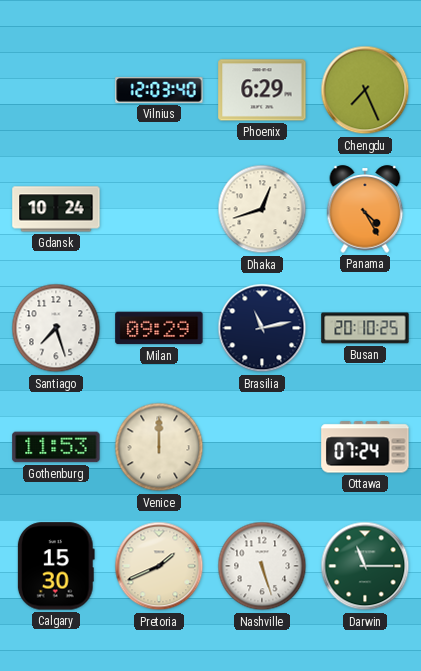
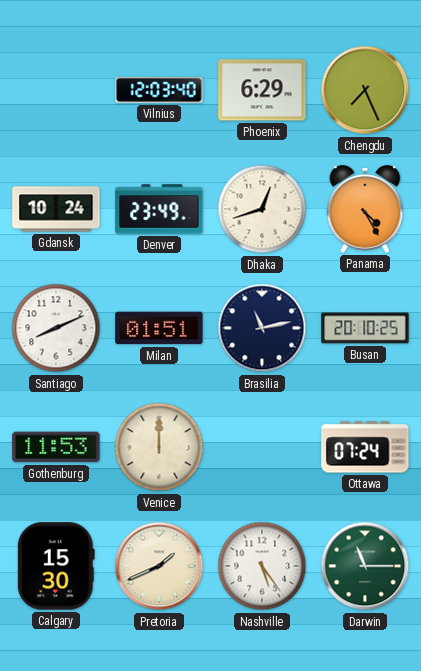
Denver: none -> 23:49
Santiago: 7:27 -> 8:11
Milan: 09:29 -> 01:51
Nashville: 5:27 -> 5:24
